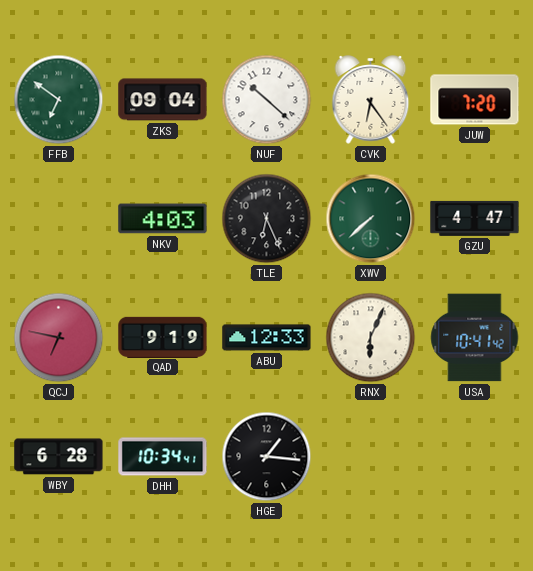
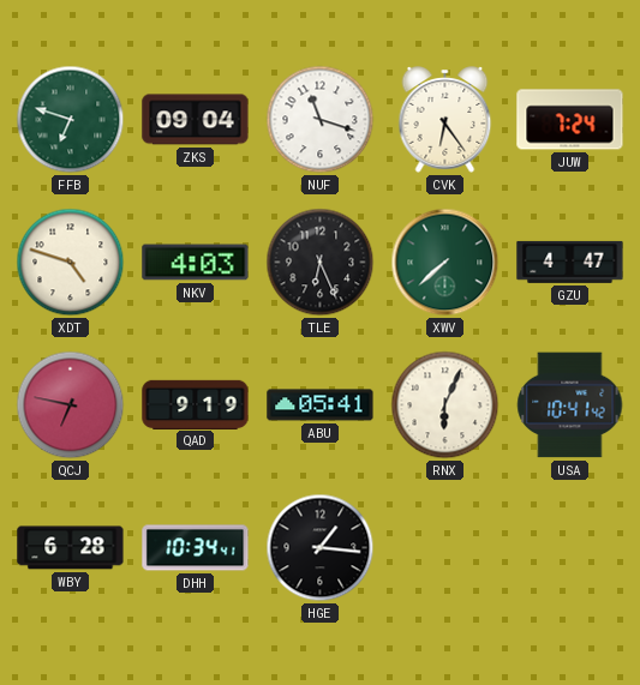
FFB: 6:51 -> 6:48
NUF: 10:22 -> 11:18
JUW: 7:20 -> 7:24
XDT: none -> 4:48
ABU: 12:33 -> 05:41
